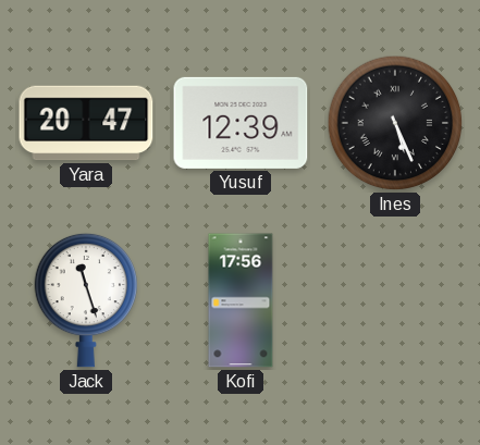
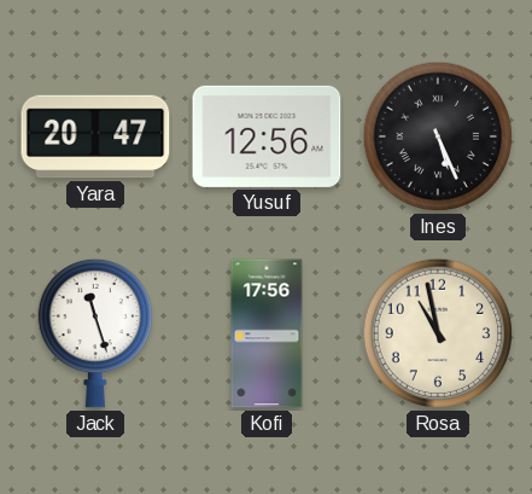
Yusuf: 12:39 -> 12:56
Rosa: none -> 10:58
